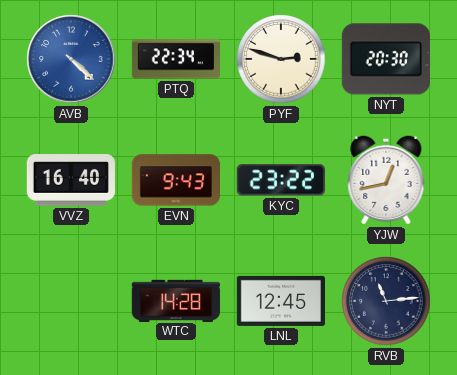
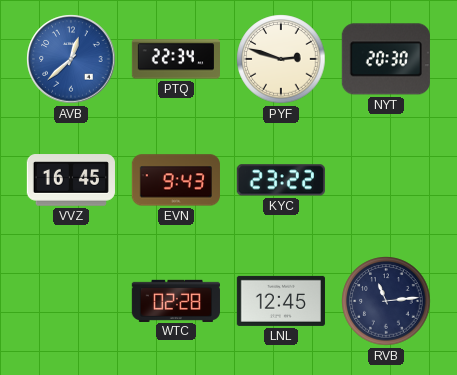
AVB: 4:22 -> 12:38
VVZ: 16:40 -> 16:45
YJW: 12:43 -> none
WTC: 14:28 -> 02:28
